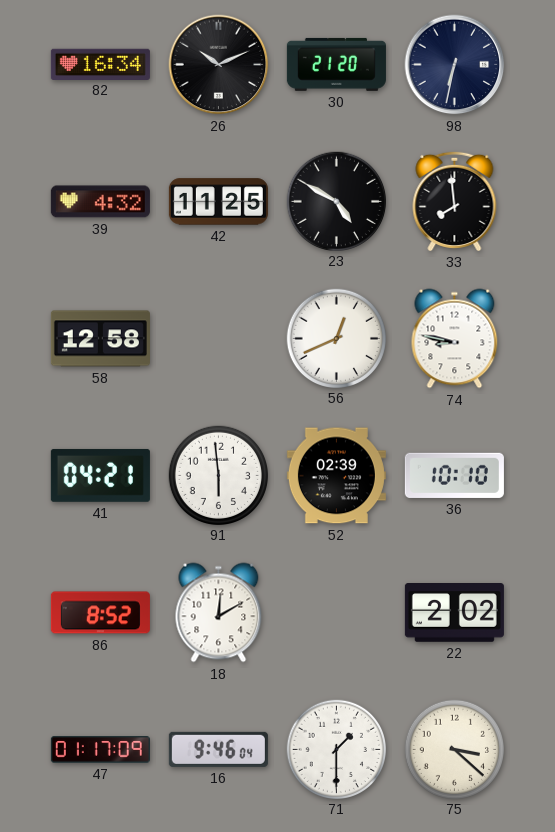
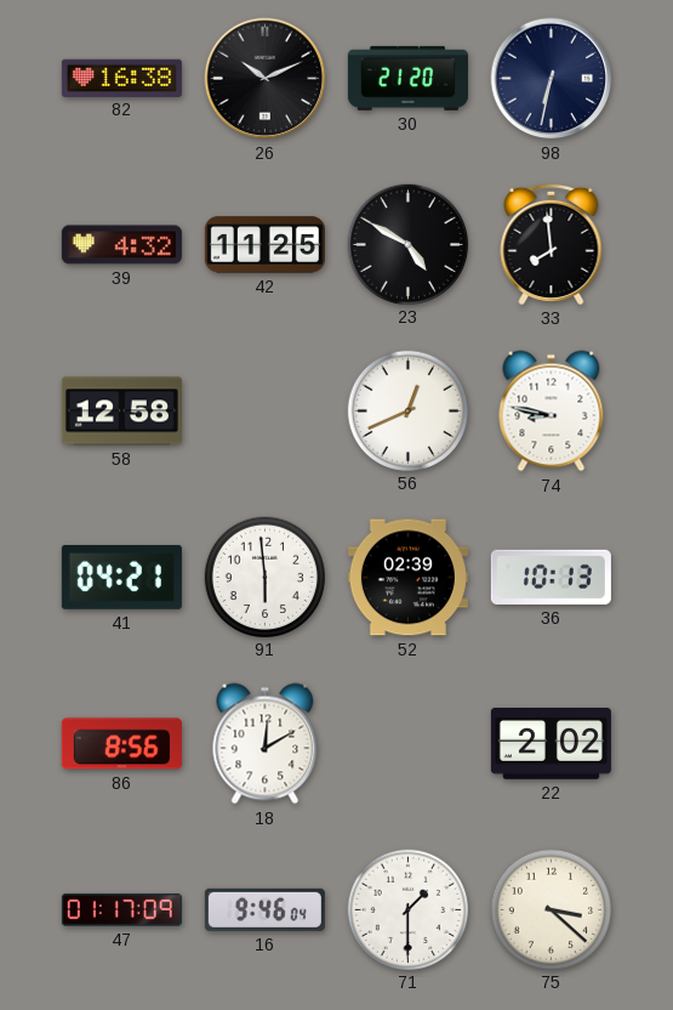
82: 16:34 -> 16:38
36: 10:10 -> 10:13
86: 8:52 -> 8:56
